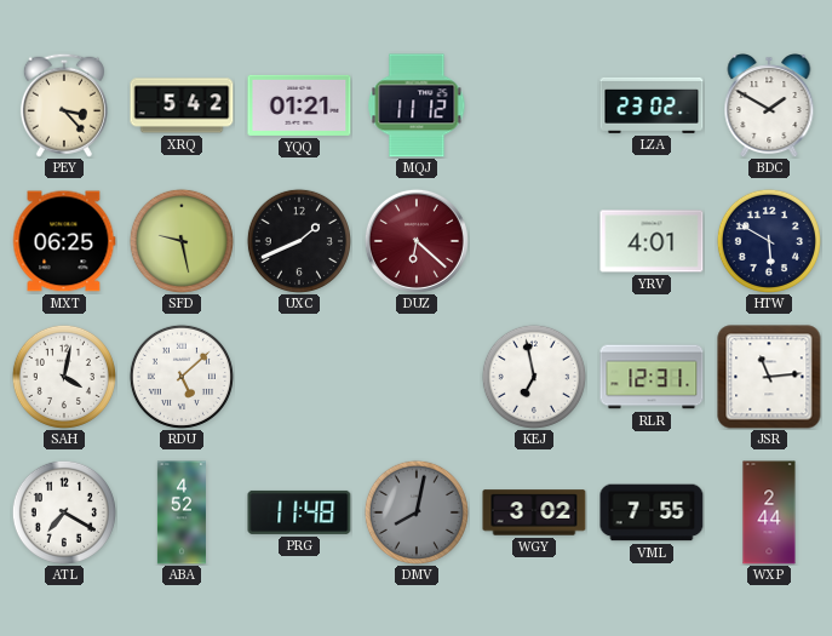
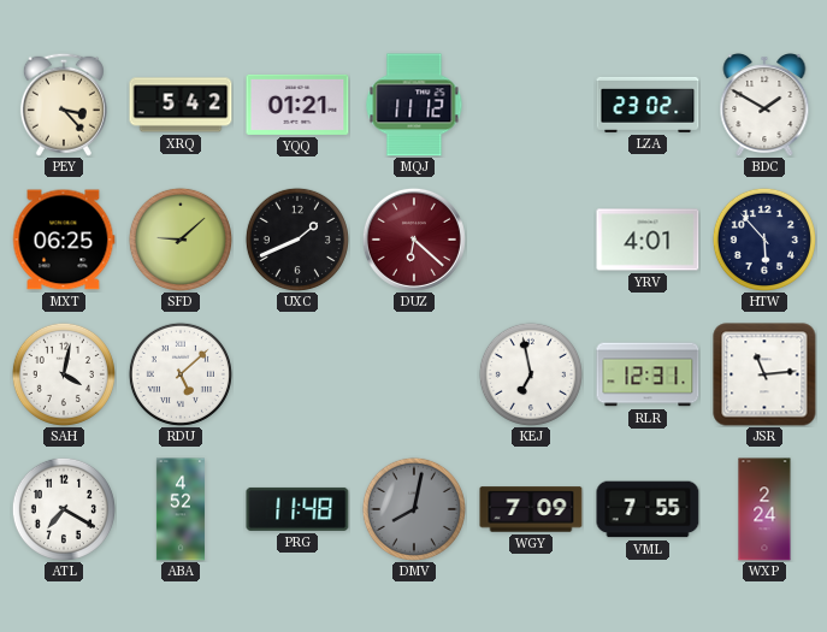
SFD: 9:28 -> 9:08
HTW: 5:50 -> 5:53
WGY: 3:02 -> 7:09
WXP: 2:44 -> 2:24
